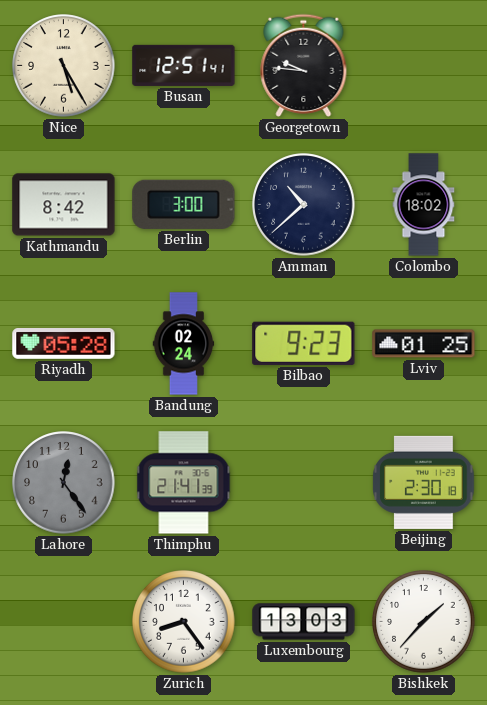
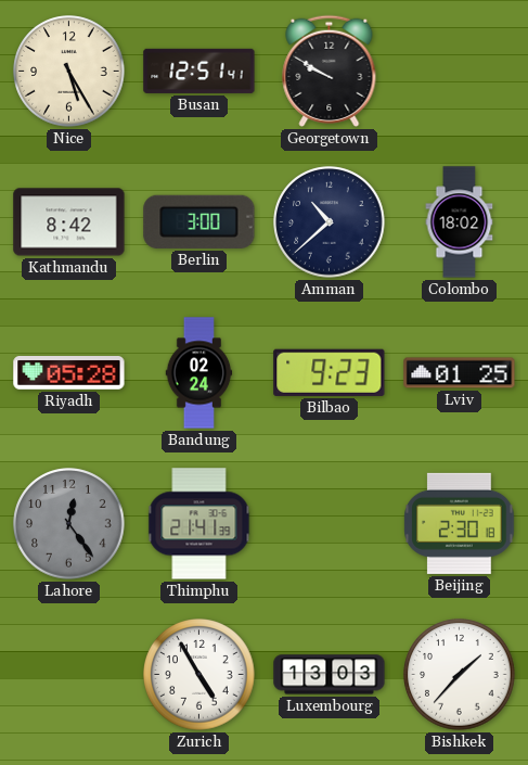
Georgetown: 9:46 -> 9:50
Zurich: 8:24 -> 4:55
